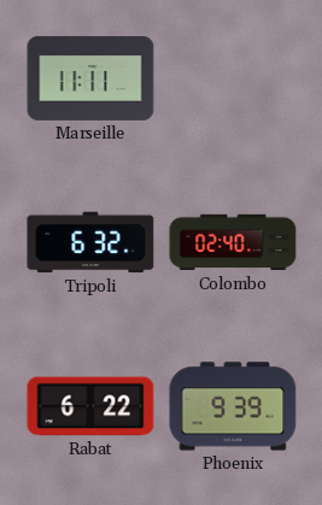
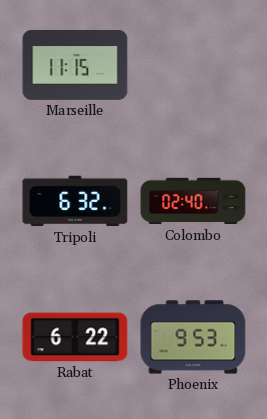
Marseille: 11:11 -> 11:15
Phoenix: 9:39 -> 9:53
